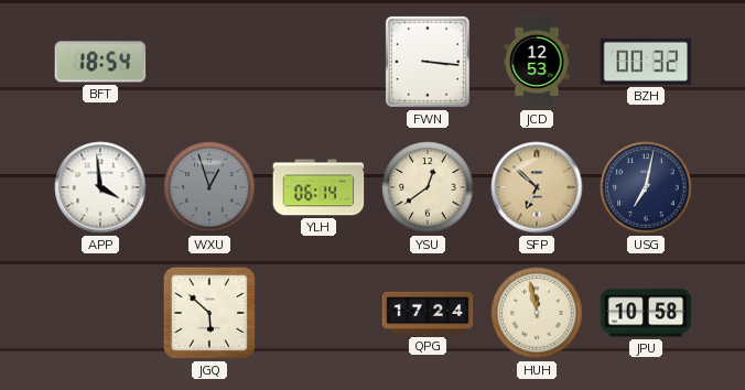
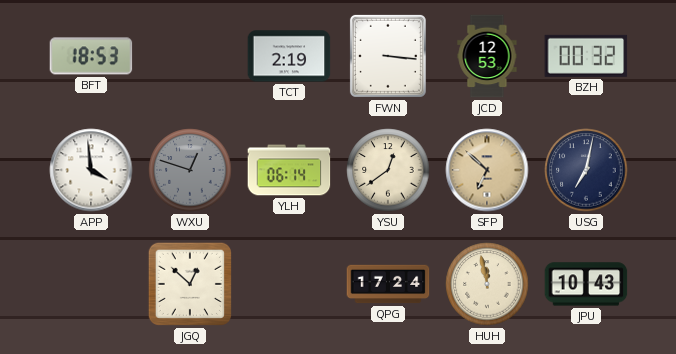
BFT: 18:54 -> 18:53
TCT: none -> 2:19
WXU: 12:57 -> 12:48
JGQ: 5:52 -> 12:52
JPU: 10:58 -> 10:43
